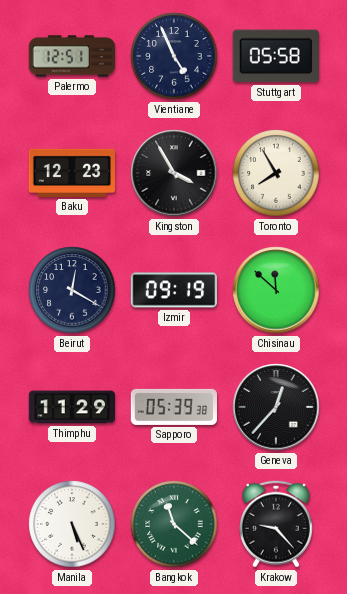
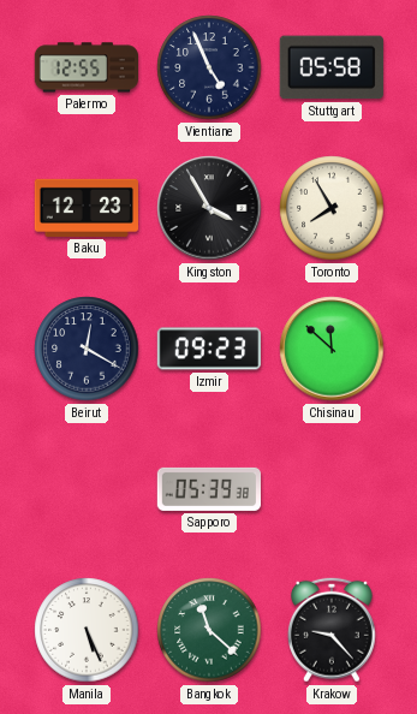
Palermo: 12:51 -> 12:55
Izmir: 09:19 -> 09:23
Thimphu: 11:29 -> none
Geneva: 12:37 -> none
